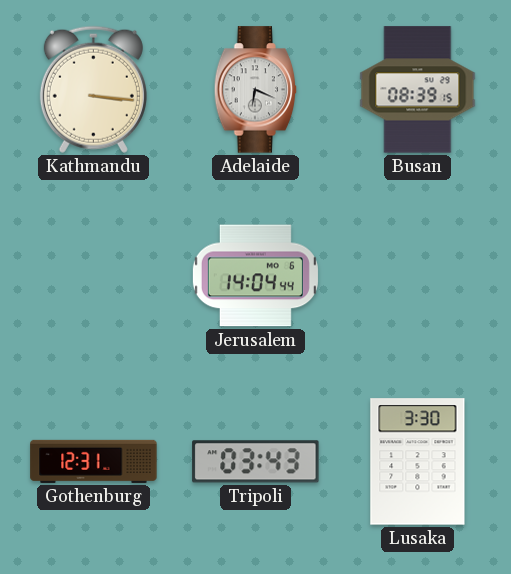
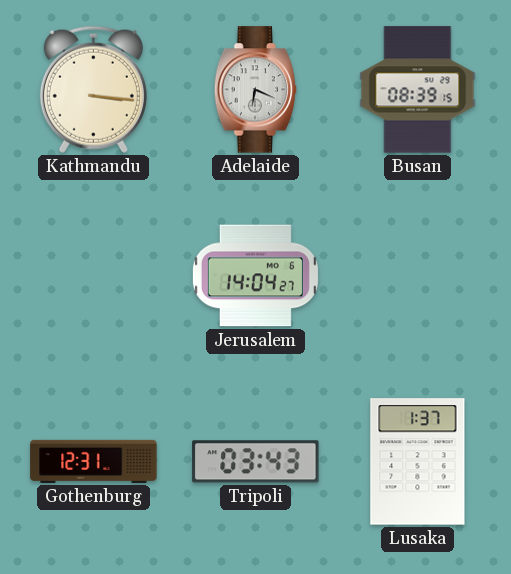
Jerusalem: 14:04:44 -> 14:04:27
Lusaka: 3:30 -> 1:37
